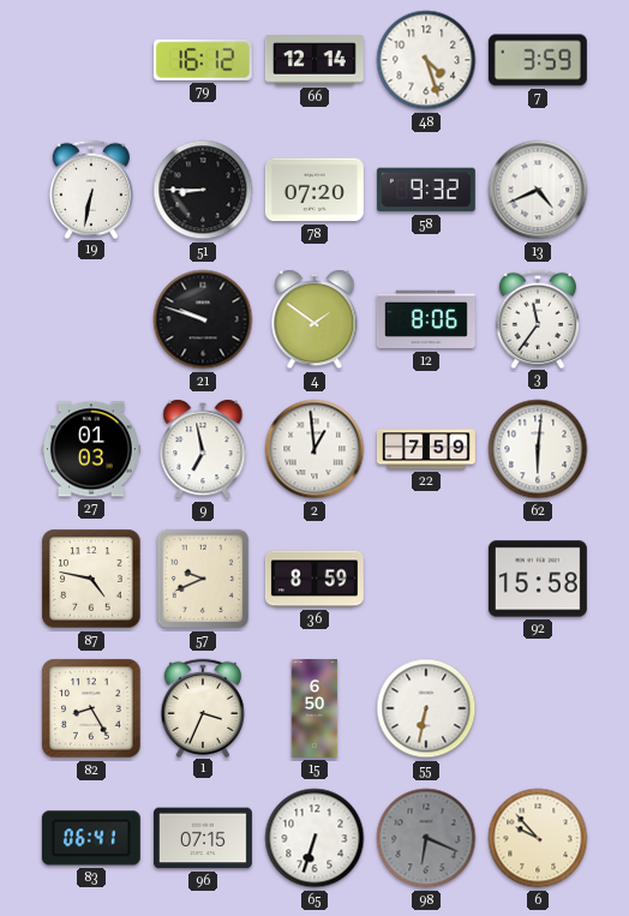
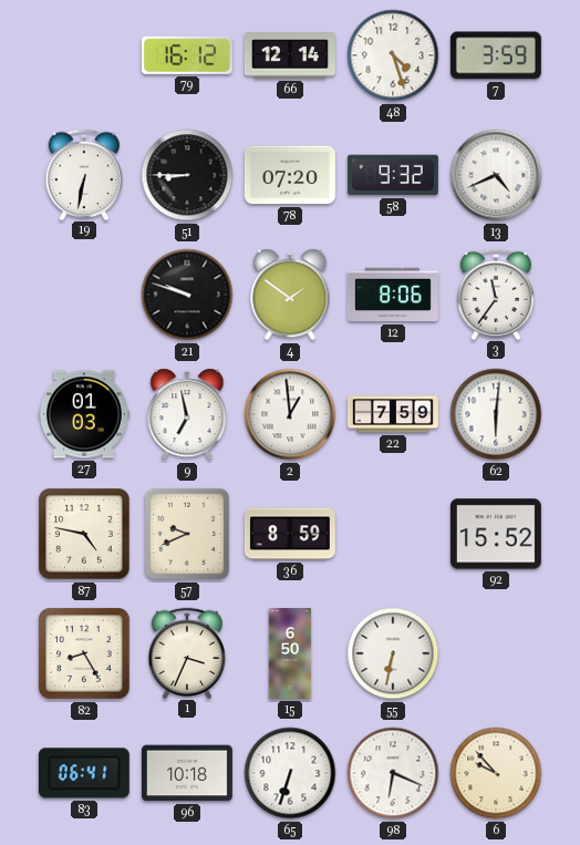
92: 15:58 -> 15:52
96: 07:15 -> 10:18
98 dial: grey -> white
